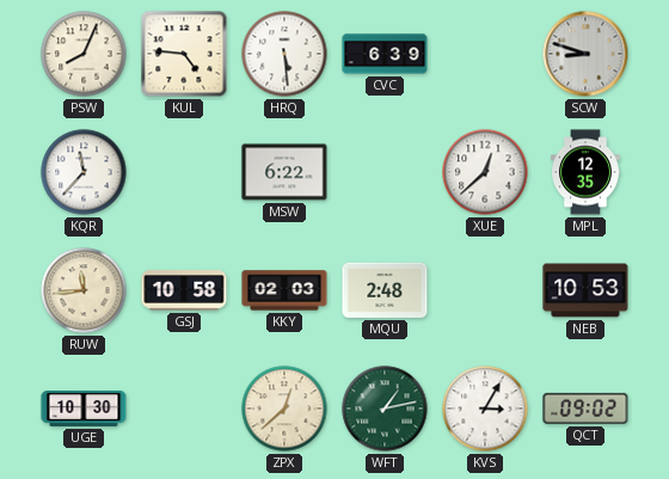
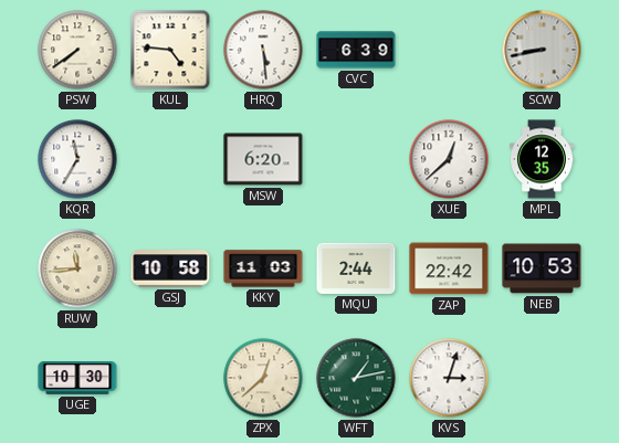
PSW: 8:04 -> 7:39
SCW: 8:48 -> 8:43
KQR: 11:37 -> 11:35
MSW: 6:22 -> 6:20
KKY: 02:03 -> 11:03
MQU: 2:48 -> 2:44
ZAP: none -> 22:42
KVS: 3:05 -> 3:03
QCT: 09:02 -> none
